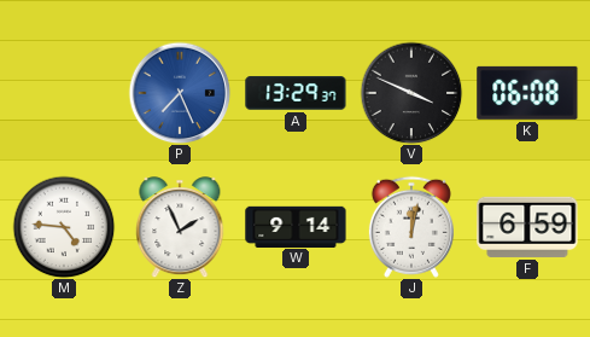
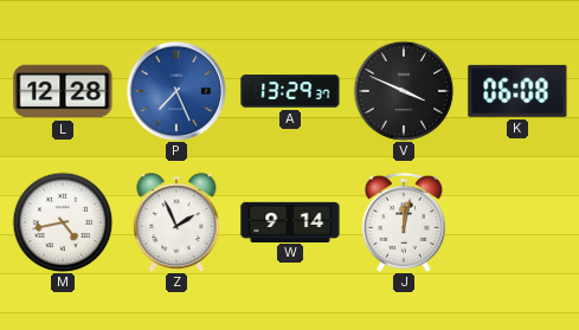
L: none -> 12:28
M: 4:46 -> 4:43
F: 6:59 -> none
